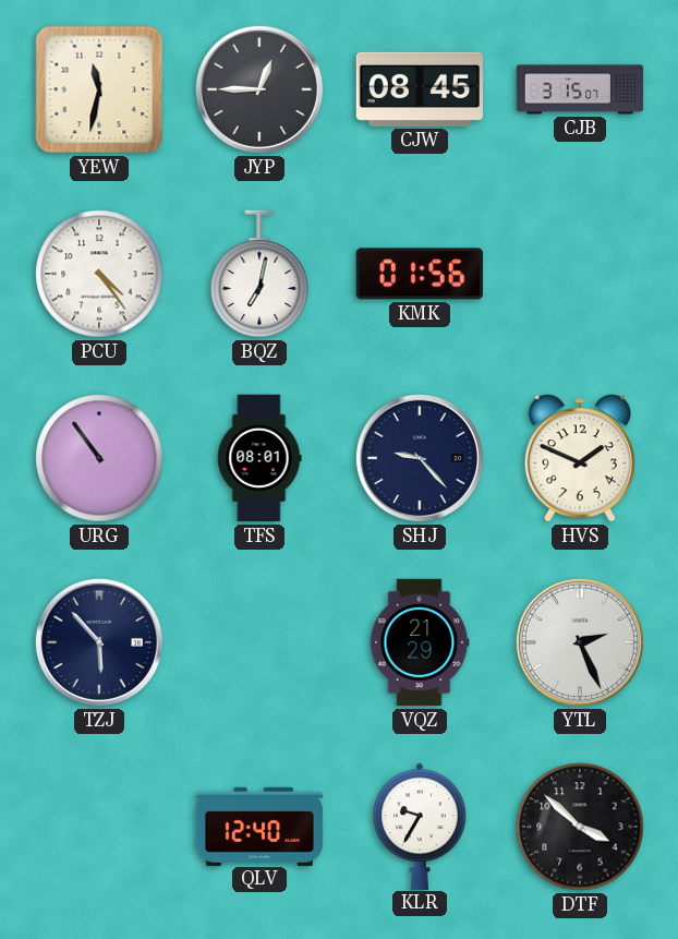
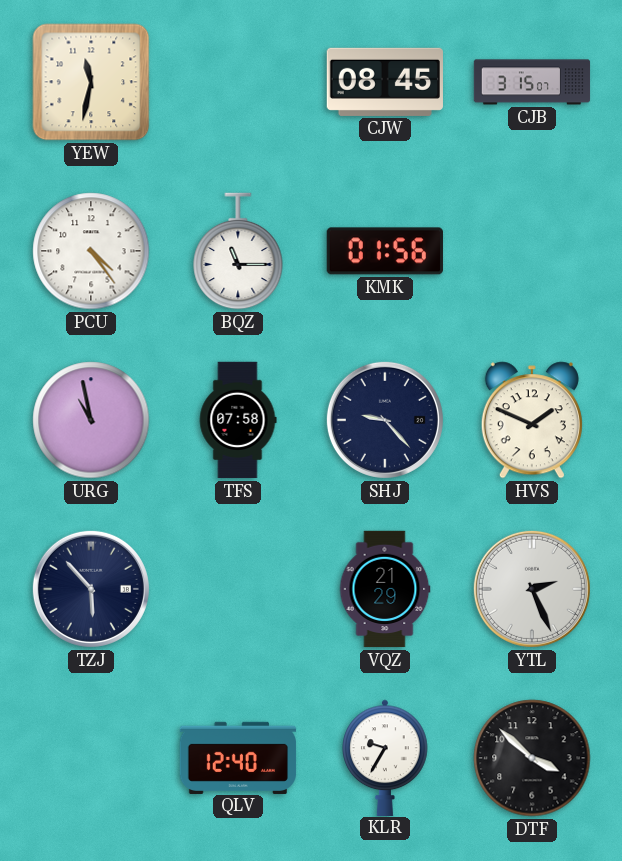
JYP: 12:45 -> none
BQZ: 7:02 -> 11:15
URG: 10:54 -> 10:58
TFS: 08:01 -> 07:58
